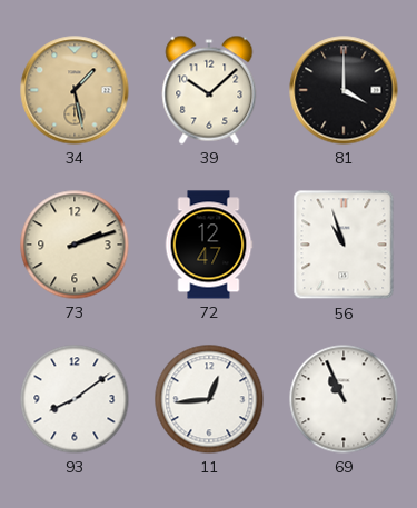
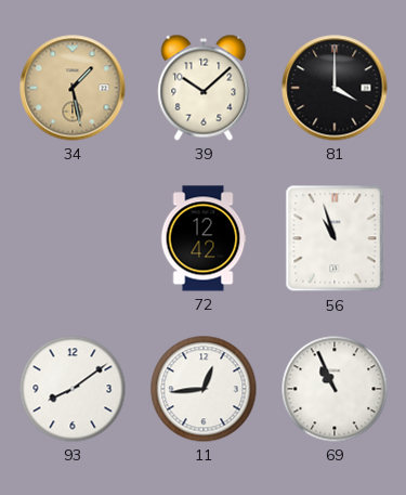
73: 2:12 -> none
72: 12:47 -> 12:42
